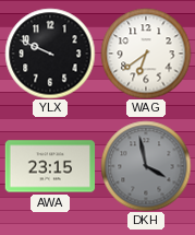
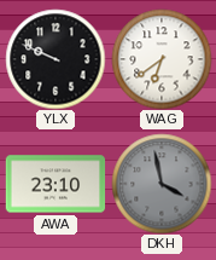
AWA: 23:15 -> 23:10
